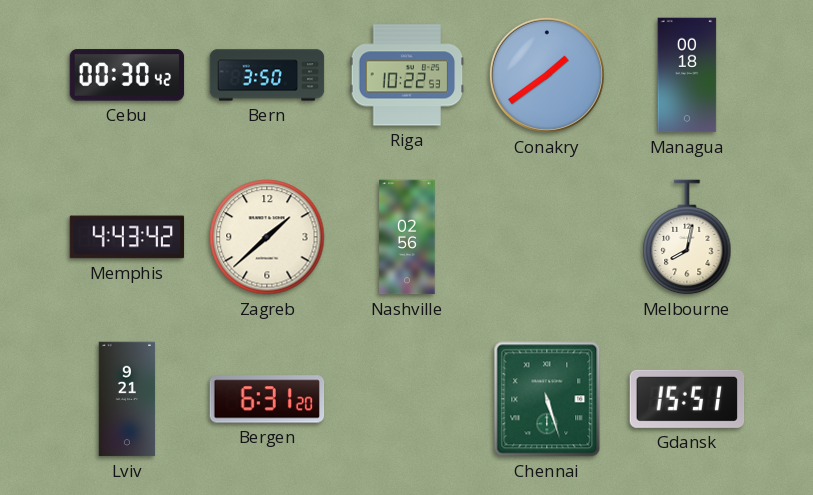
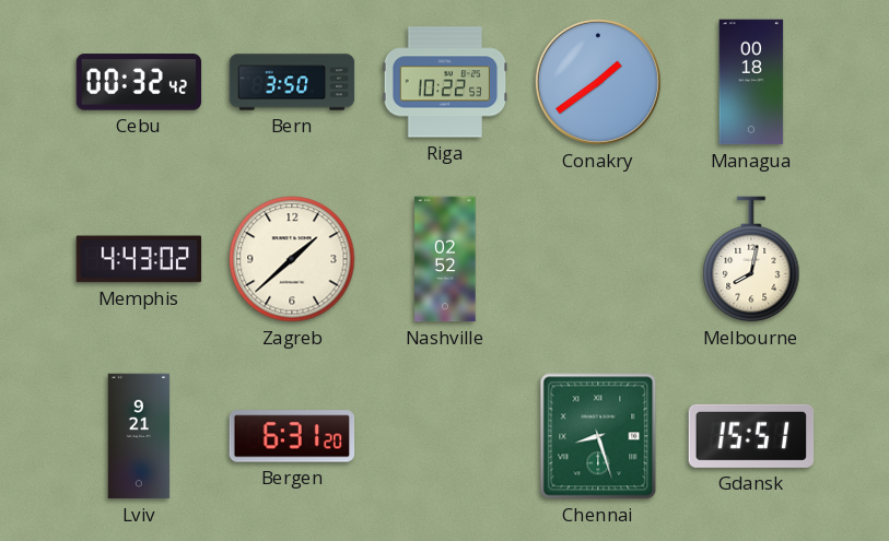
Cebu: 00:30 -> 00:32
Memphis: 4:43:42 -> 4:43:02
Nashville: 02:56 -> 02:52
Chennai: 5:27 -> 8:27
